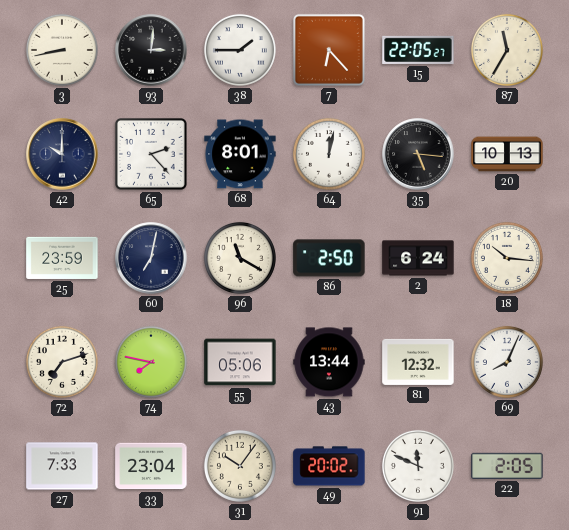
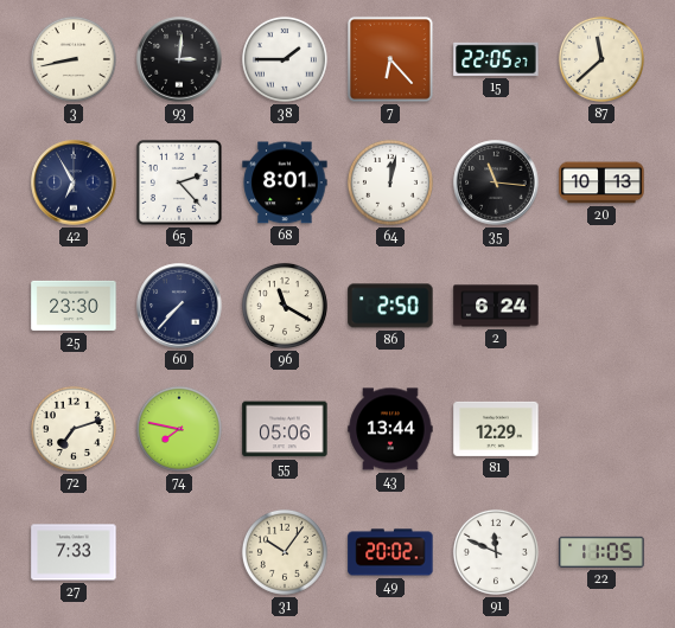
87: 11:35 -> 11:38
42: 10:00 -> 6:55
35: 5:16 -> 11:16
25: 23:59 -> 23:30
60: 7:02 -> 7:37
18: 10:16 -> none
81: 12:32 -> 12:29
69: 8:04 -> none
33: 23:04 -> none
22: 2:05 -> 11:05
